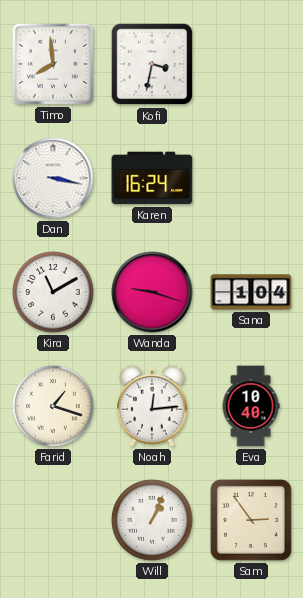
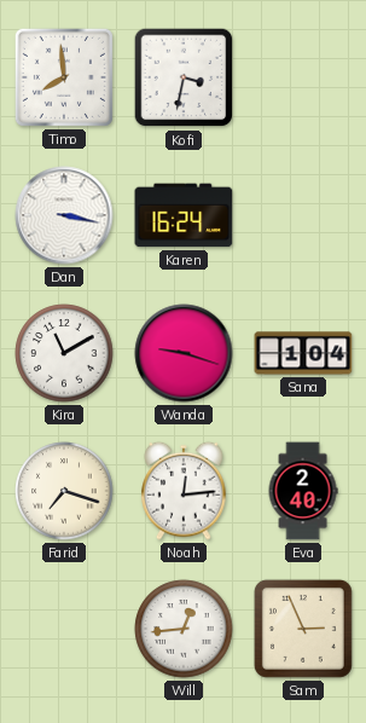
Farid: 1:18 -> 7:18
Eva: 10:40 -> 2:40
Will: 1:04 -> 12:44
Sam: 2:54 -> 2:56
